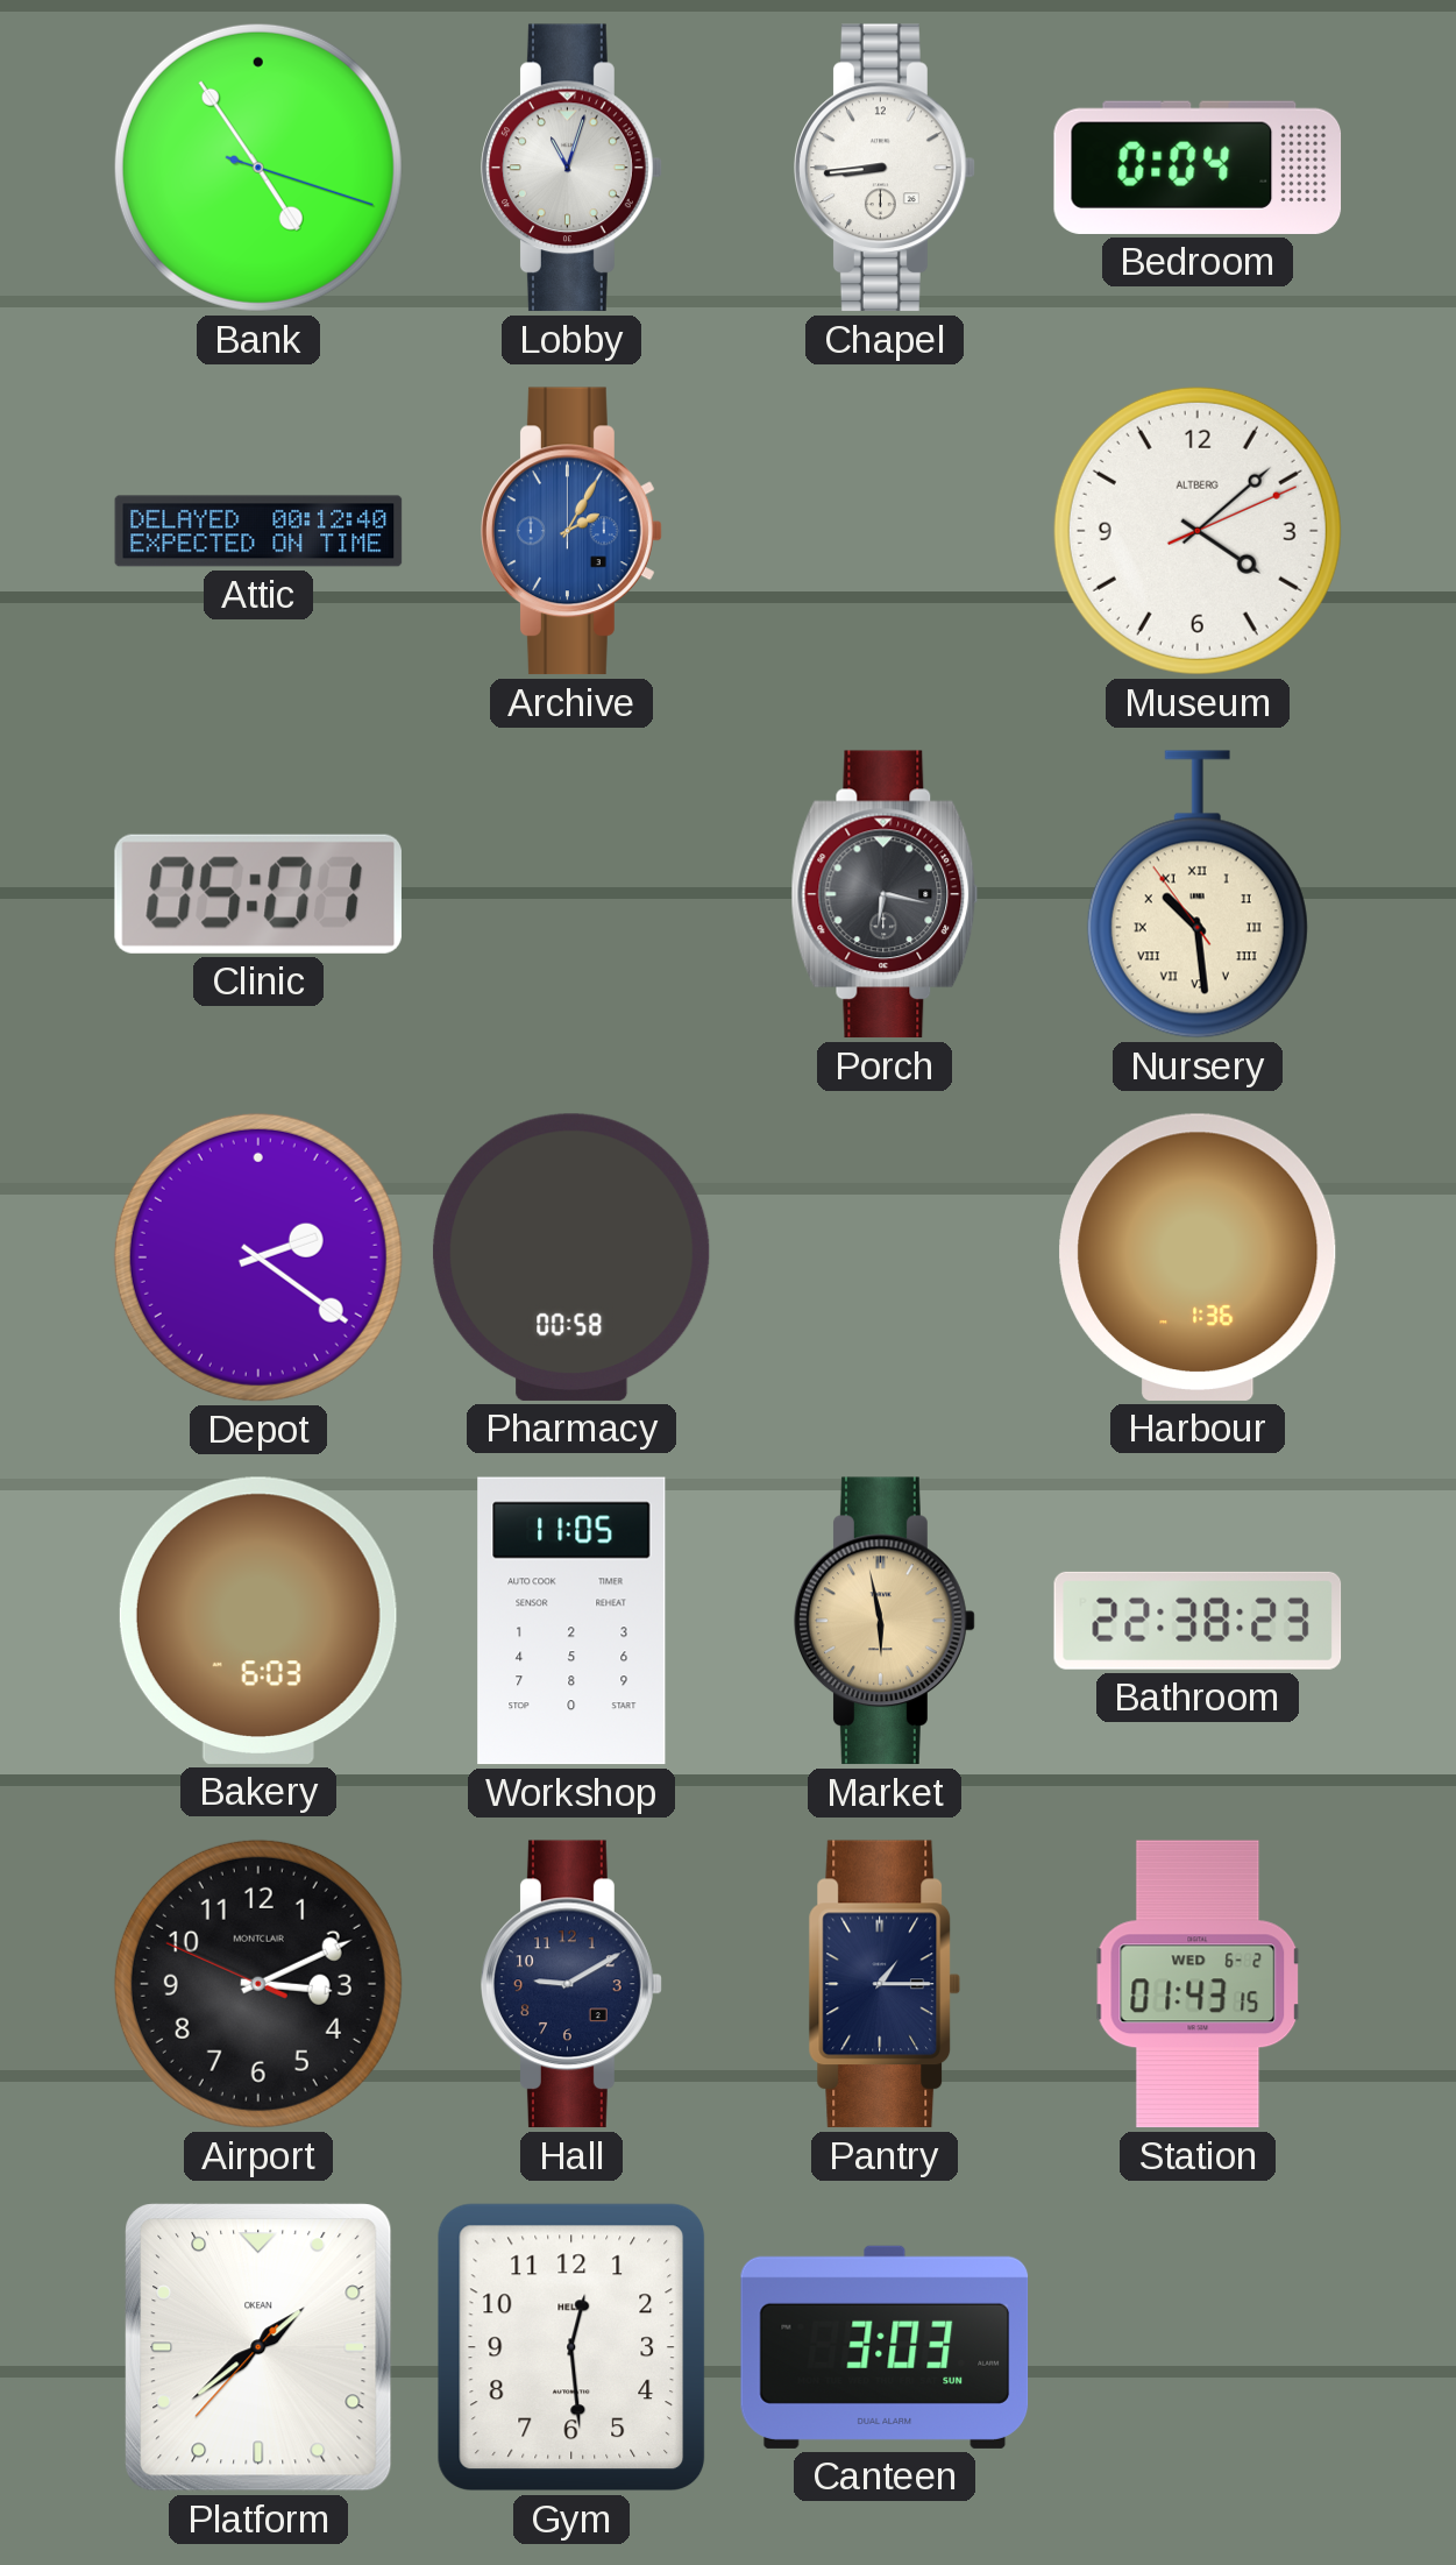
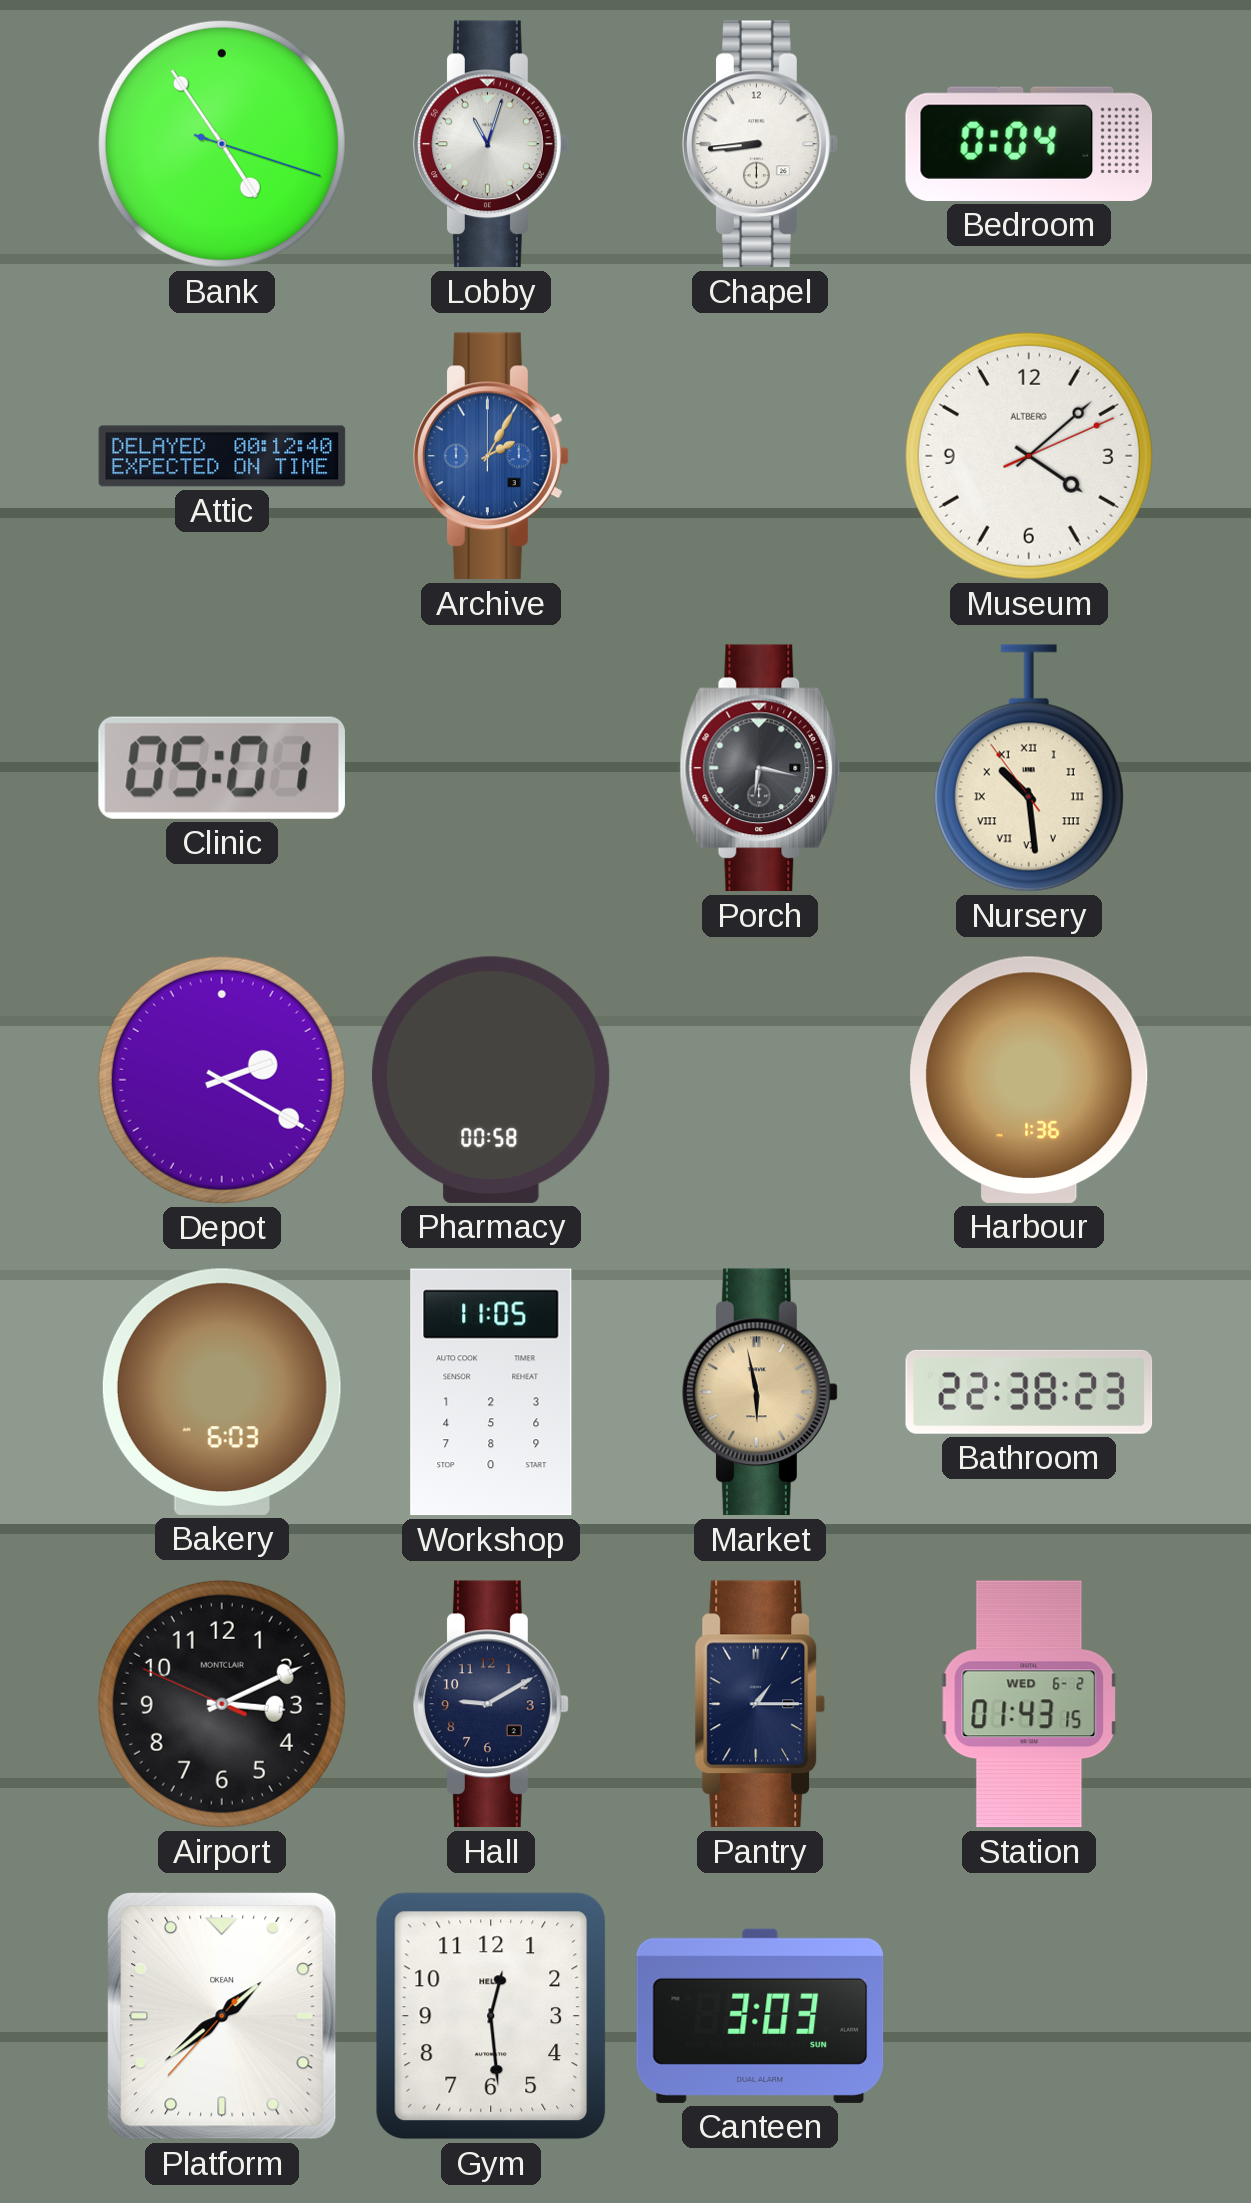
Depot: 2:21 -> 2:20
